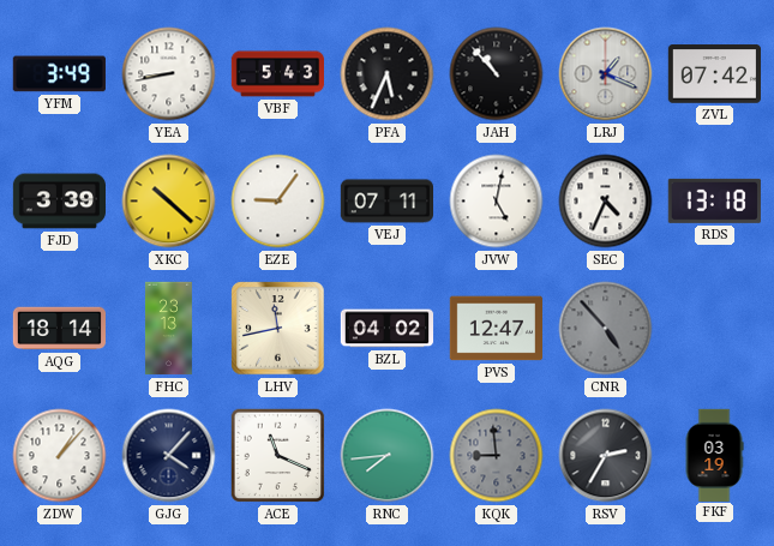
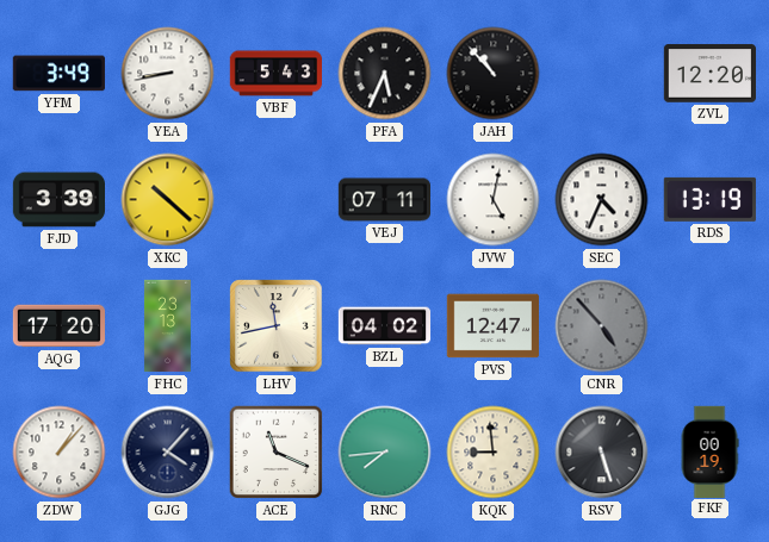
LRJ: 1:19 -> none
ZVL: 07:42 -> 12:20
EZE: 9:06 -> none
RDS: 13:18 -> 13:19
AQG: 18:14 -> 17:20
KQK dial: grey -> cream
RSV: 2:35 -> 5:27
FKF: 03:19 -> 00:19
